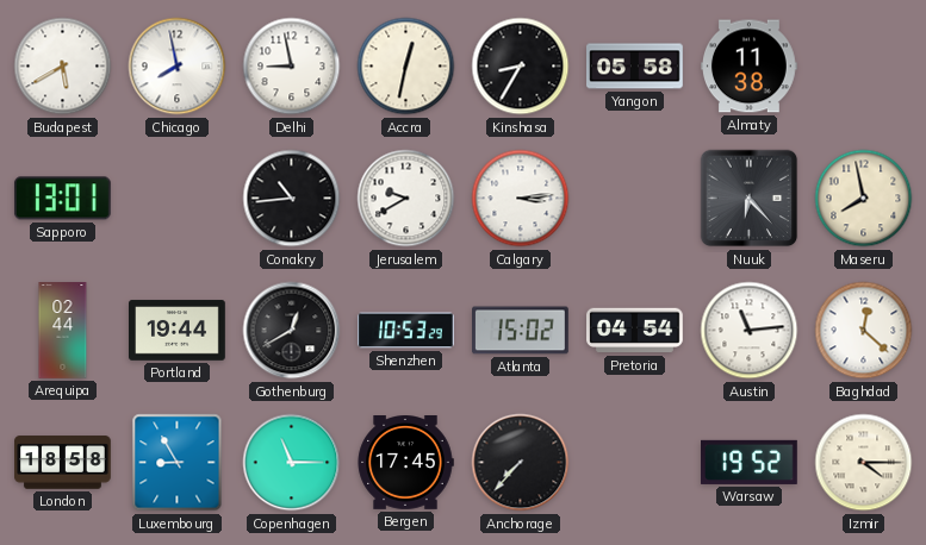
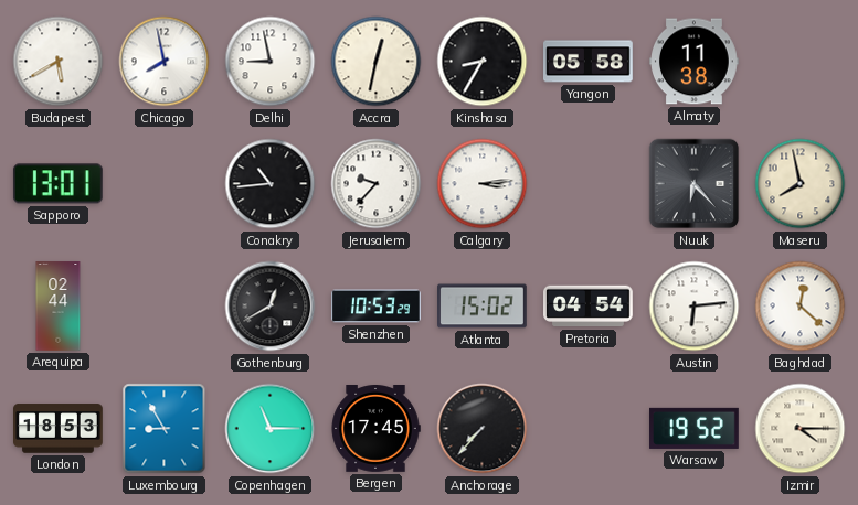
Jerusalem: 9:40 -> 9:37
Portland: 19:44 -> none
Austin: 11:14 -> 6:14
London: 18:58 -> 18:53
